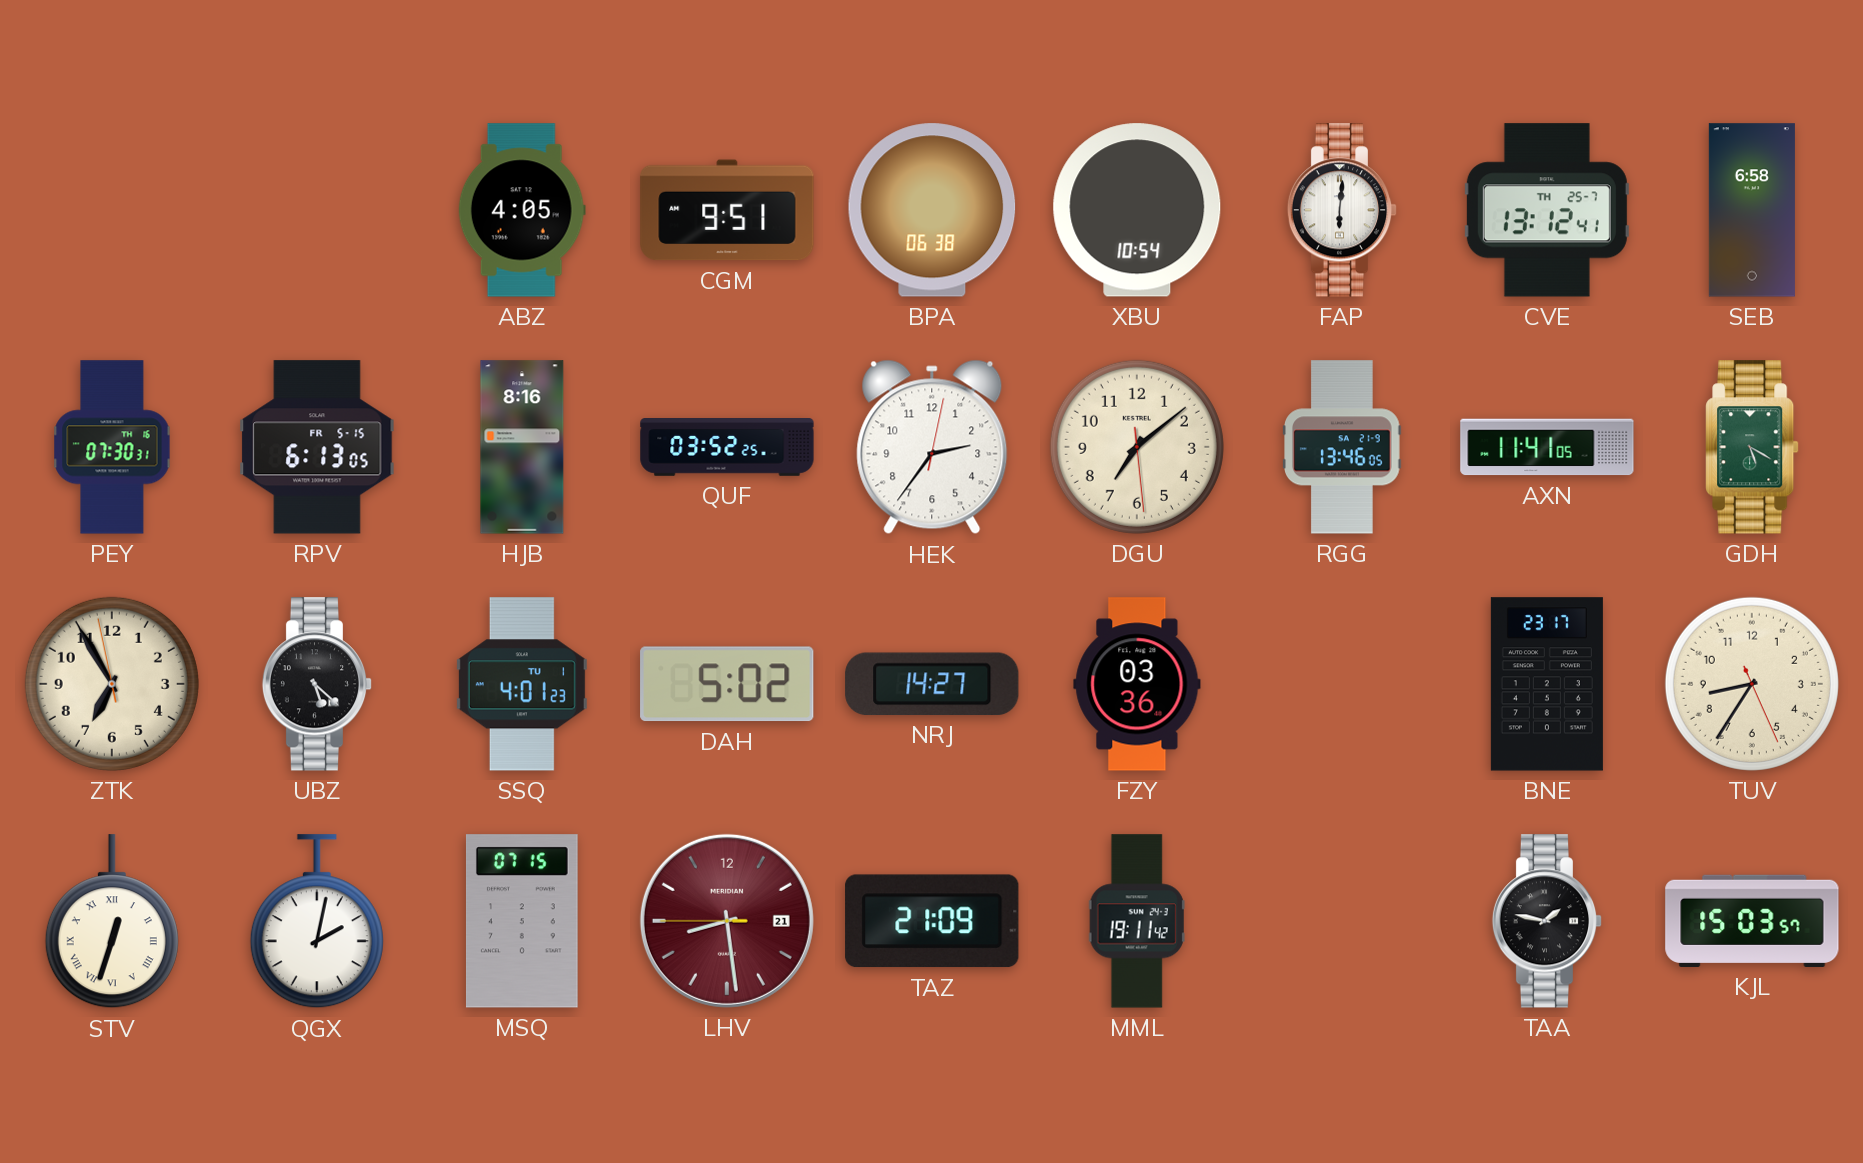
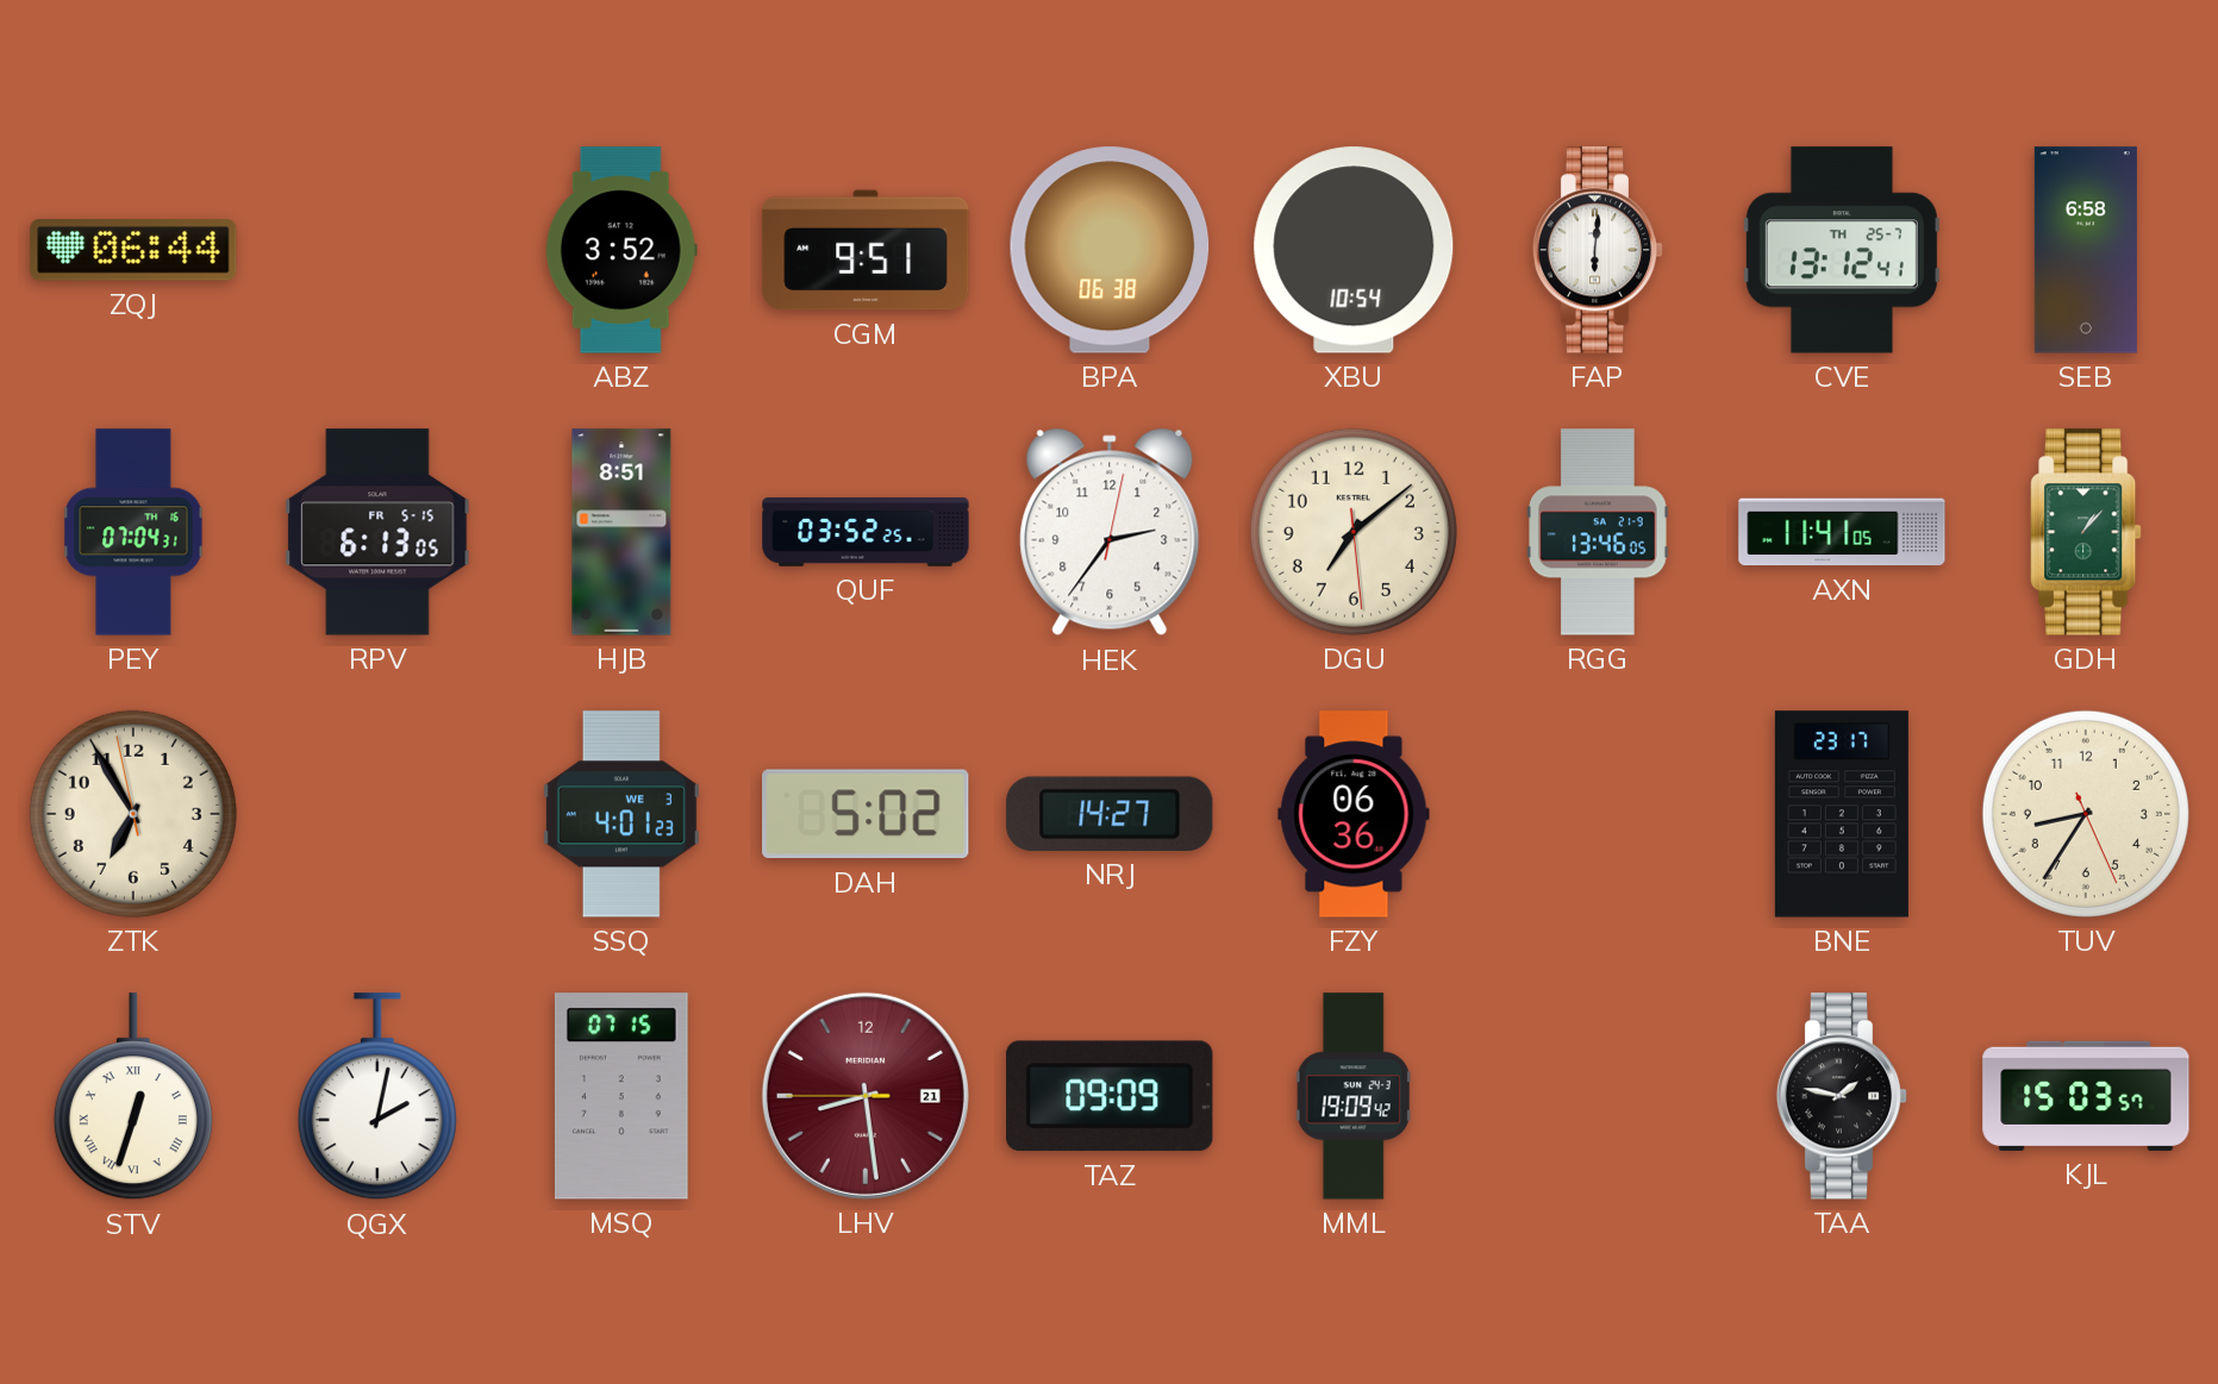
ZQJ: none -> 06:44
ABZ: 4:05 -> 3:52
PEY: 07:30 -> 07:04
HJB: 8:16 -> 8:51
GDH: 5:20 -> 1:07
UBZ: 5:22 -> none
SSQ date: TU 1 -> WE 3
FZY: 03:36 -> 06:36
TAZ: 21:09 -> 09:09
MML: 19:11 -> 19:09
